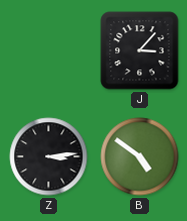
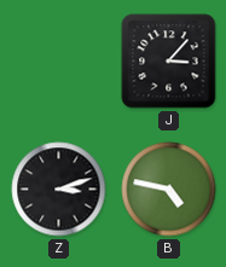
Z: 3:14 -> 3:12
B: 4:51 -> 4:47
